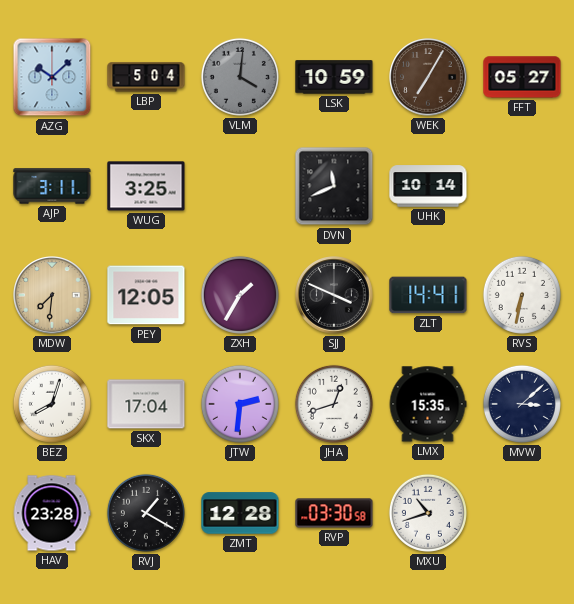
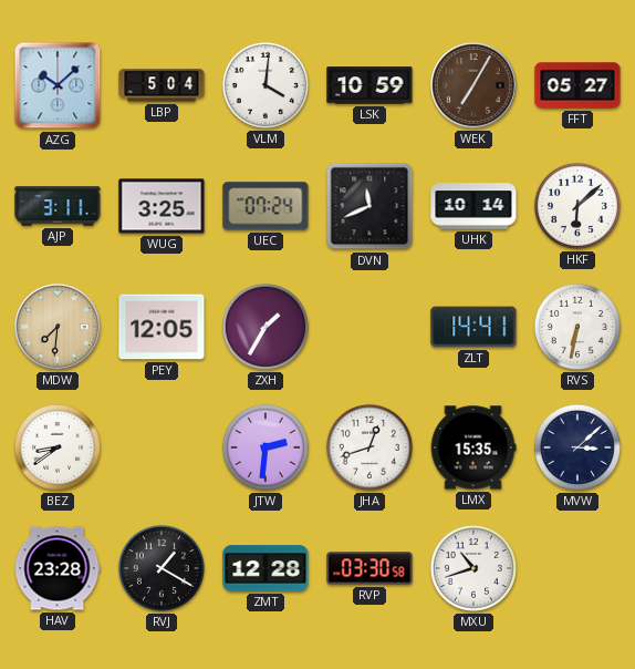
VLM dial: grey -> white
UEC: none -> 07:24
HKF: none -> 6:08
SJJ: 3:49 -> none
BEZ: 8:03 -> 8:39
SKX: 17:04 -> none
